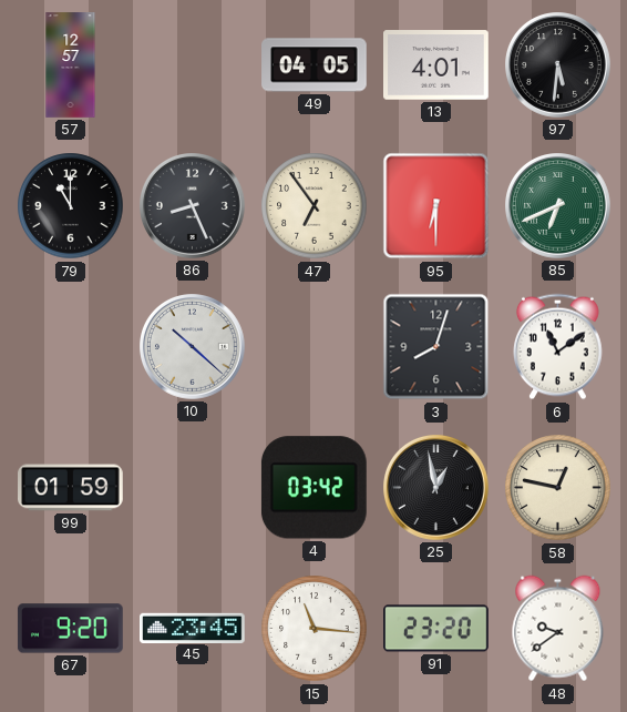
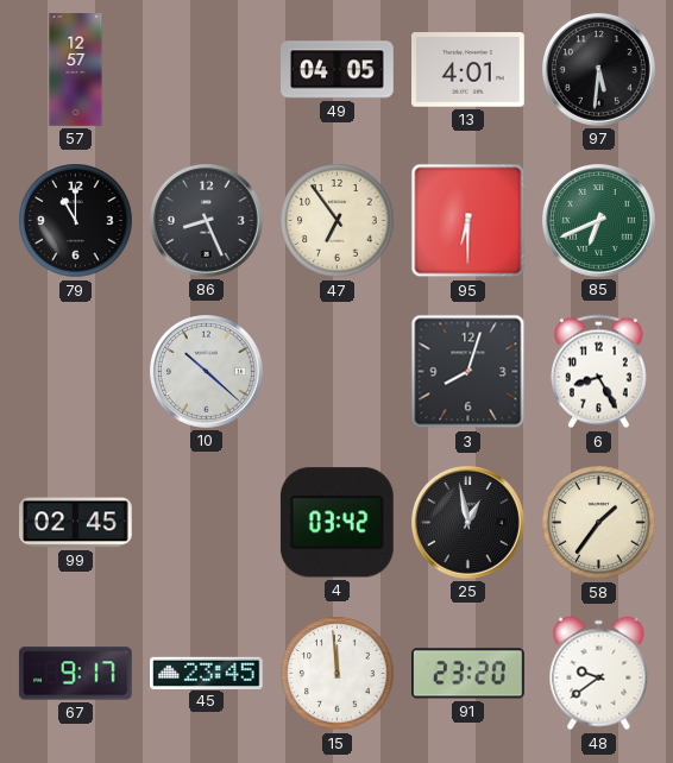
6: 11:09 -> 8:25
99: 01:59 -> 02:45
58: 12:47 -> 1:36
67: 9:20 -> 9:17
15: 11:16 -> 11:59
